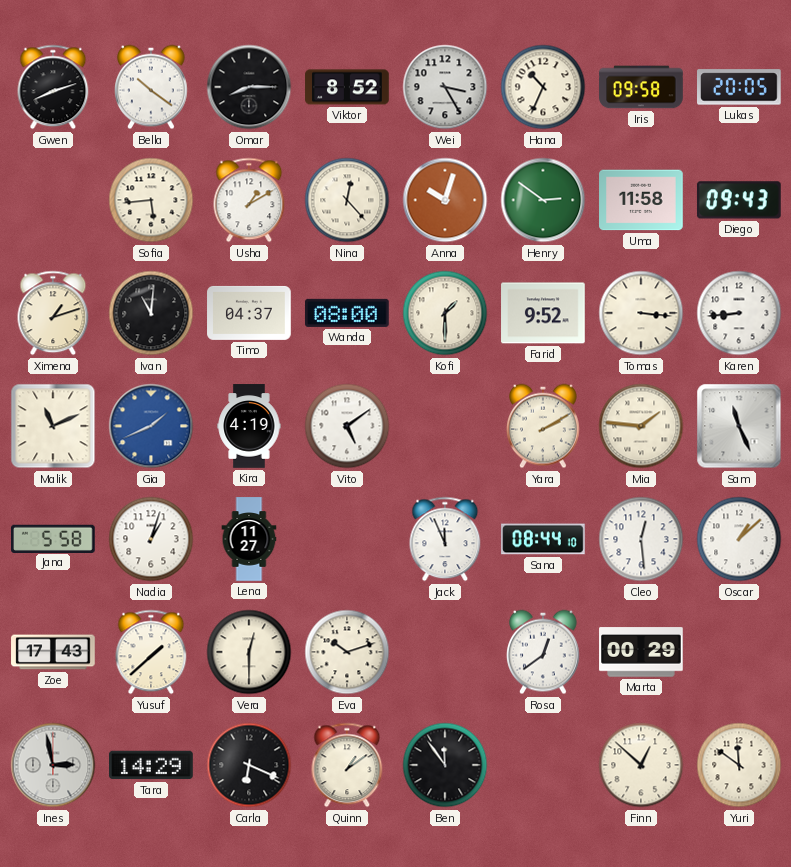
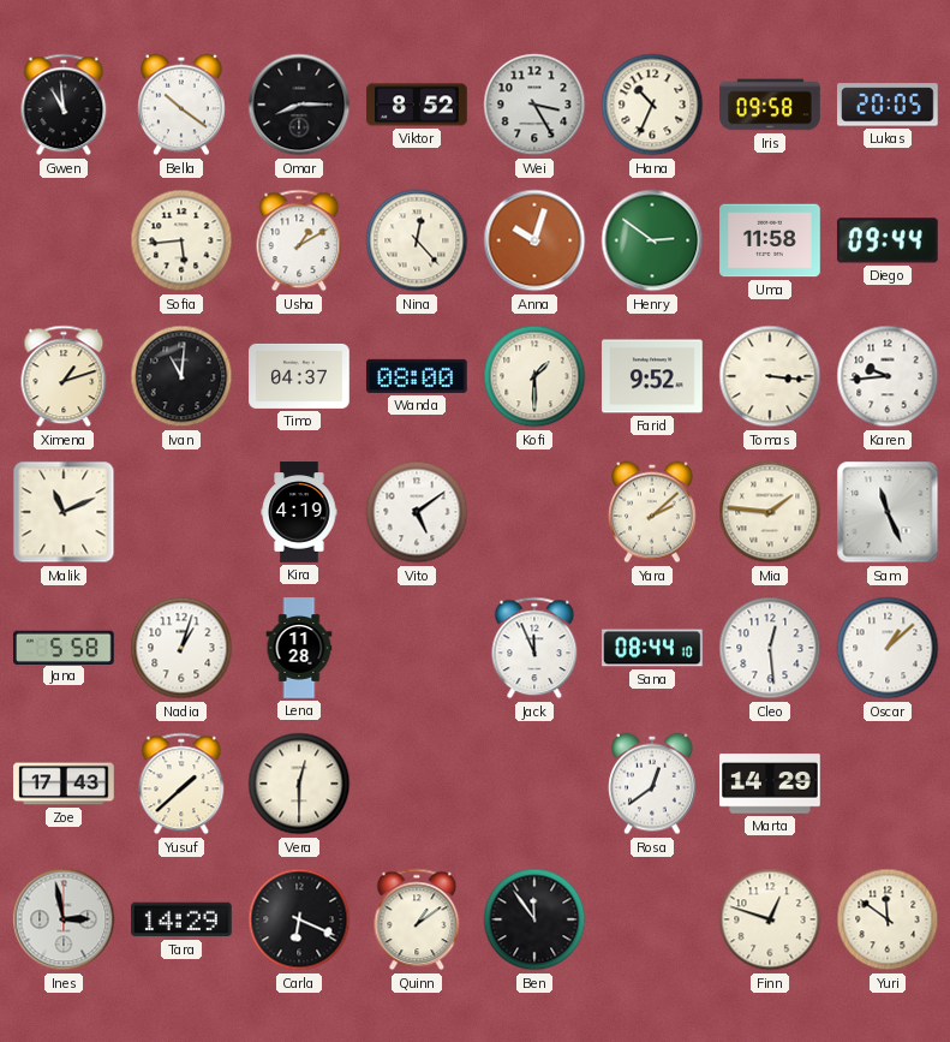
Gwen: 8:12 -> 10:59
Diego: 09:43 -> 09:44
Karen: 8:44 -> 9:44
Gia: 1:41 -> none
Yara: 2:10 -> 2:08
Lena: 11:27 -> 11:28
Eva: 10:12 -> none
Marta: 00:29 -> 14:29
Finn: 12:52 -> 12:48
